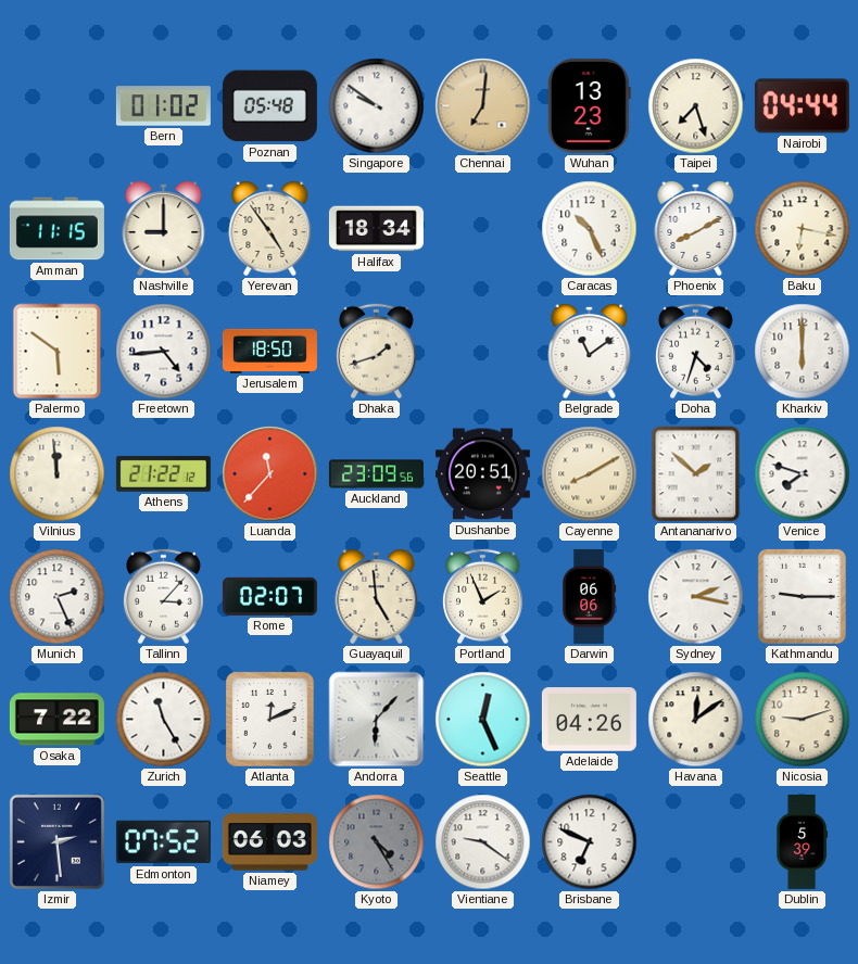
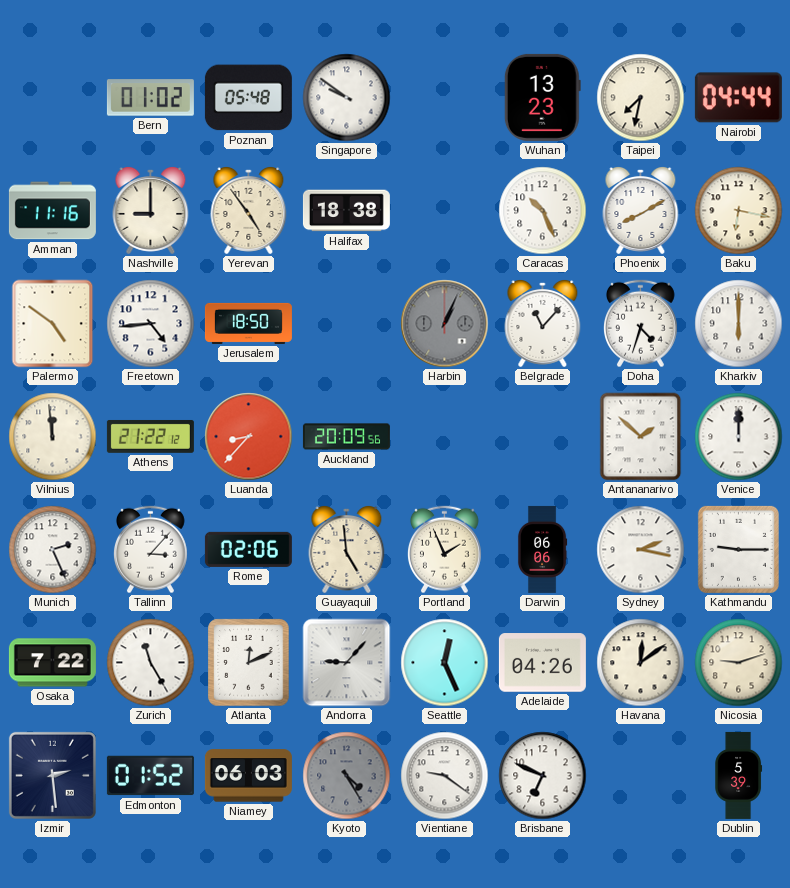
Chennai: 7:01 -> none
Taipei: 7:27 -> 7:32
Amman: 11:15 -> 11:16
Halifax: 18:34 -> 18:38
Palermo: 5:51 -> 4:51
Dhaka: 1:42 -> none
Harbin: none -> 1:04
Belgrade: 11:09 -> 11:07
Luanda: 11:37 -> 8:37
Auckland: 23:09 -> 20:09
Dushanbe: 20:51 -> none
Cayenne: 8:10 -> none
Venice: 7:48 -> 12:00
Rome: 02:07 -> 02:06
Andorra: 6:07 -> 9:07
Edmonton: 07:52 -> 01:52
